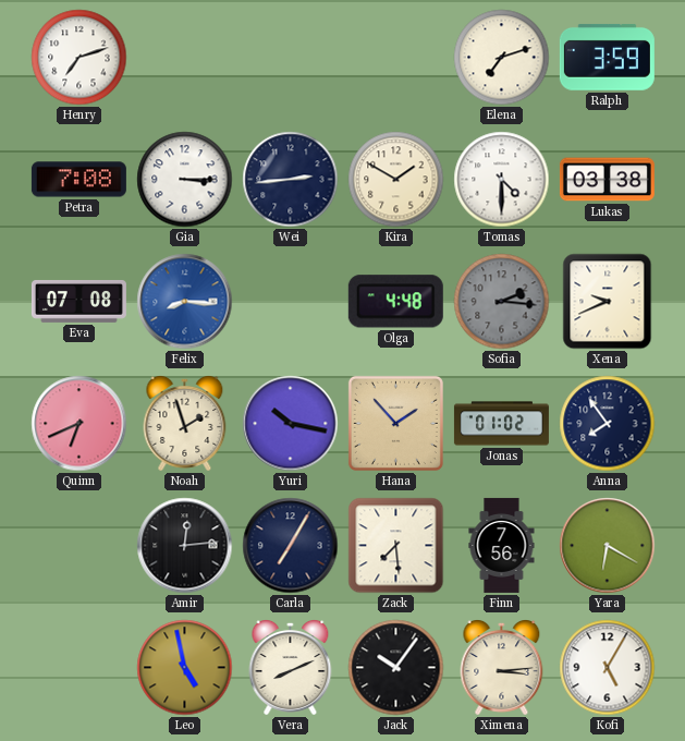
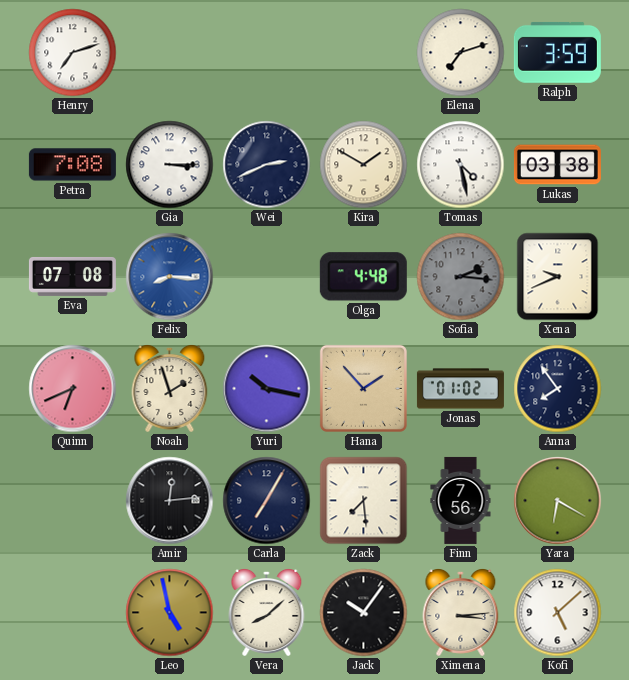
Wei: 2:44 -> 2:41
Tomas: 4:30 -> 4:28
Vera: 8:11 -> 8:08
Kofi: 5:05 -> 5:08
